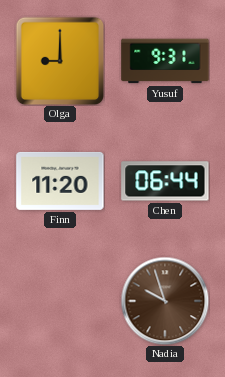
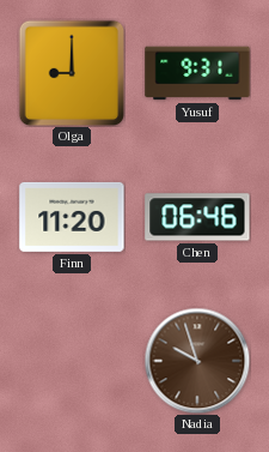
Chen: 06:44 -> 06:46
